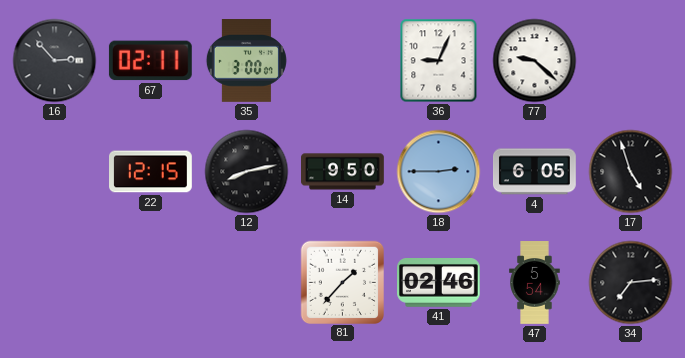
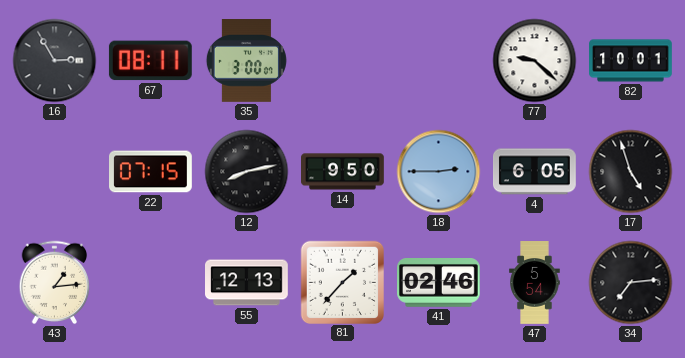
16: 2:53 -> 2:55
67: 02:11 -> 08:11
36: 9:04 -> none
82: none -> 10:01
22: 12:15 -> 07:15
43: none -> 1:14
55: none -> 12:13
